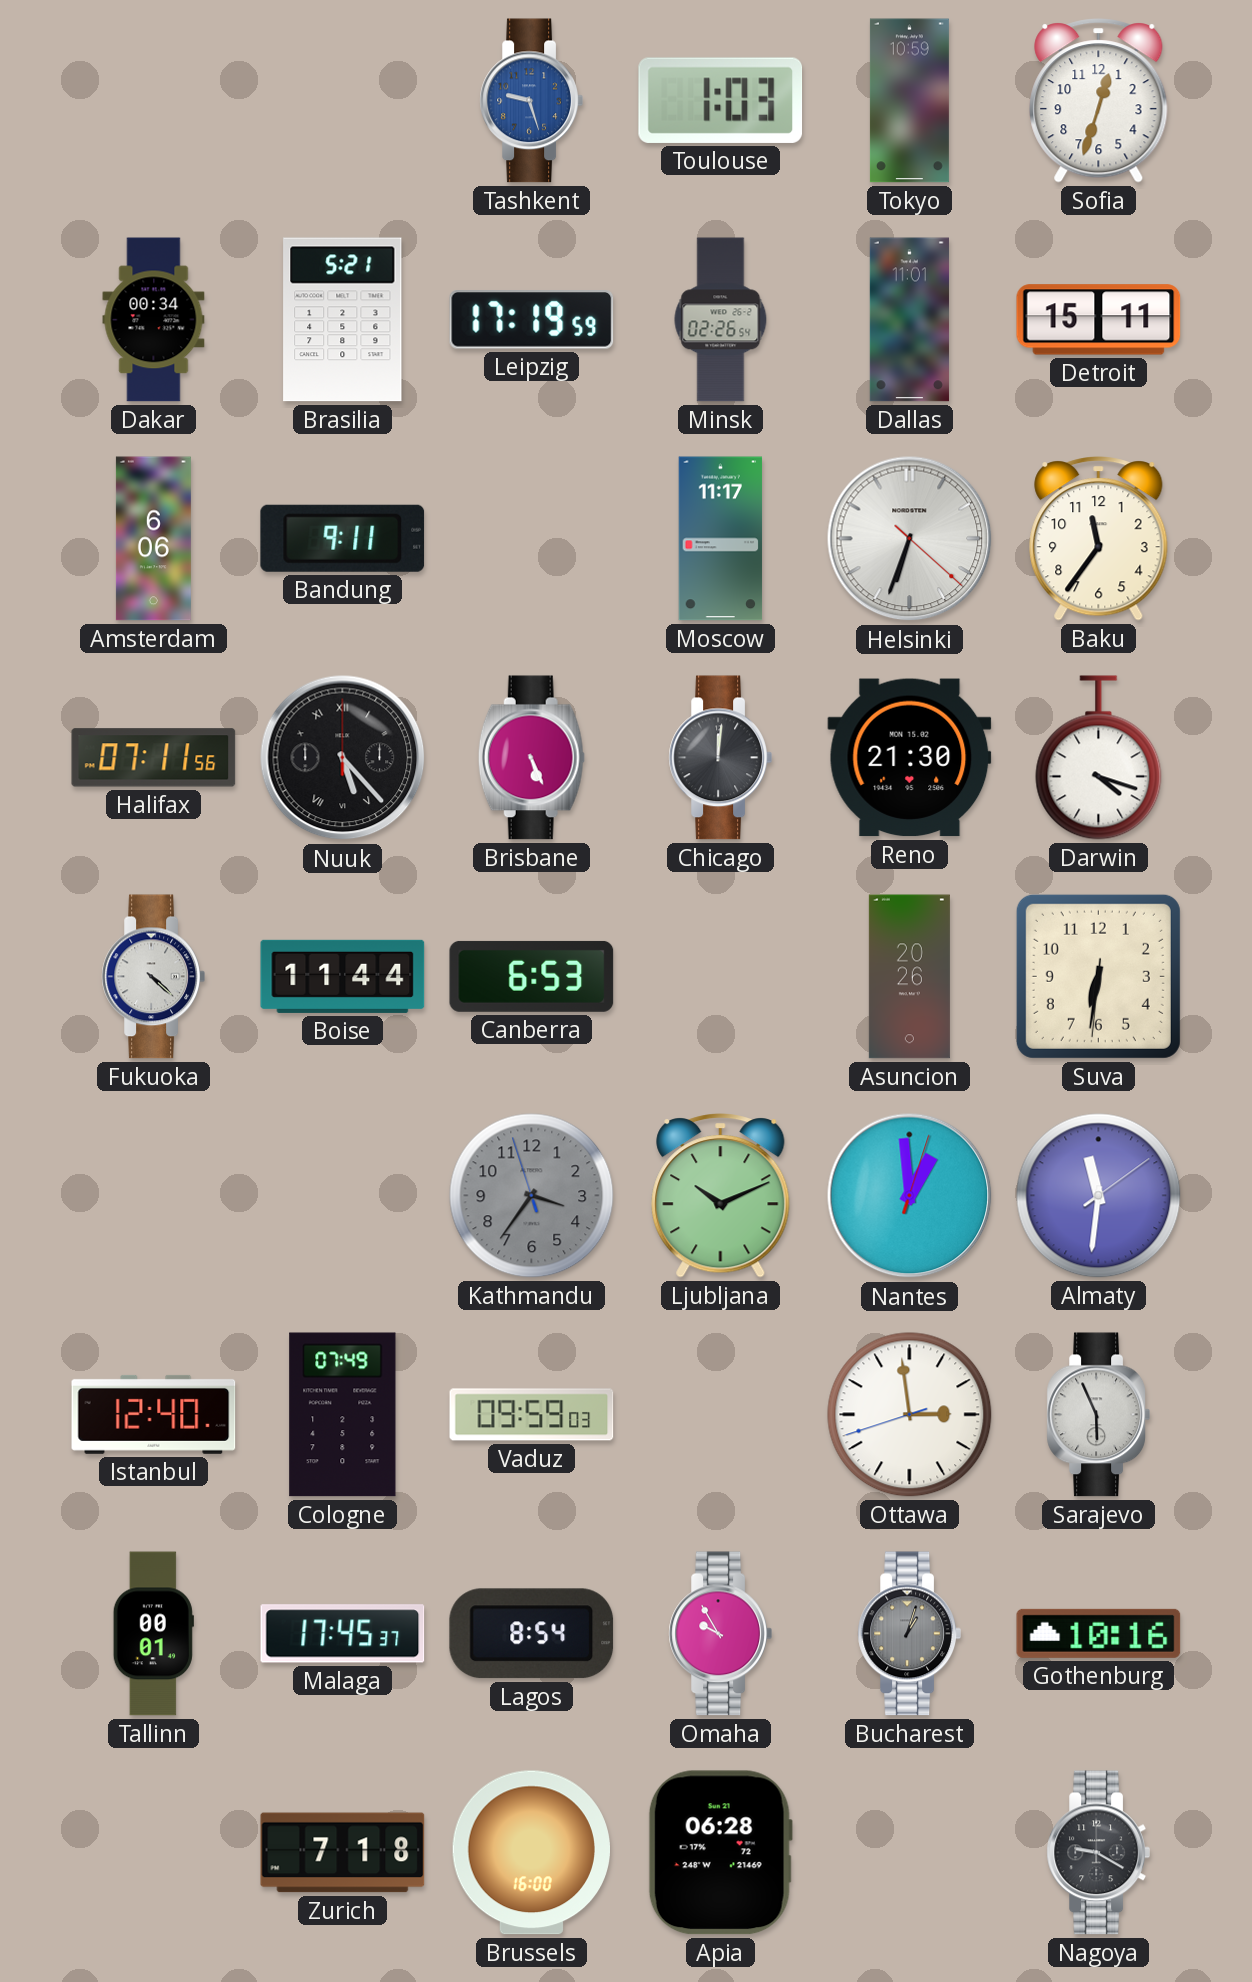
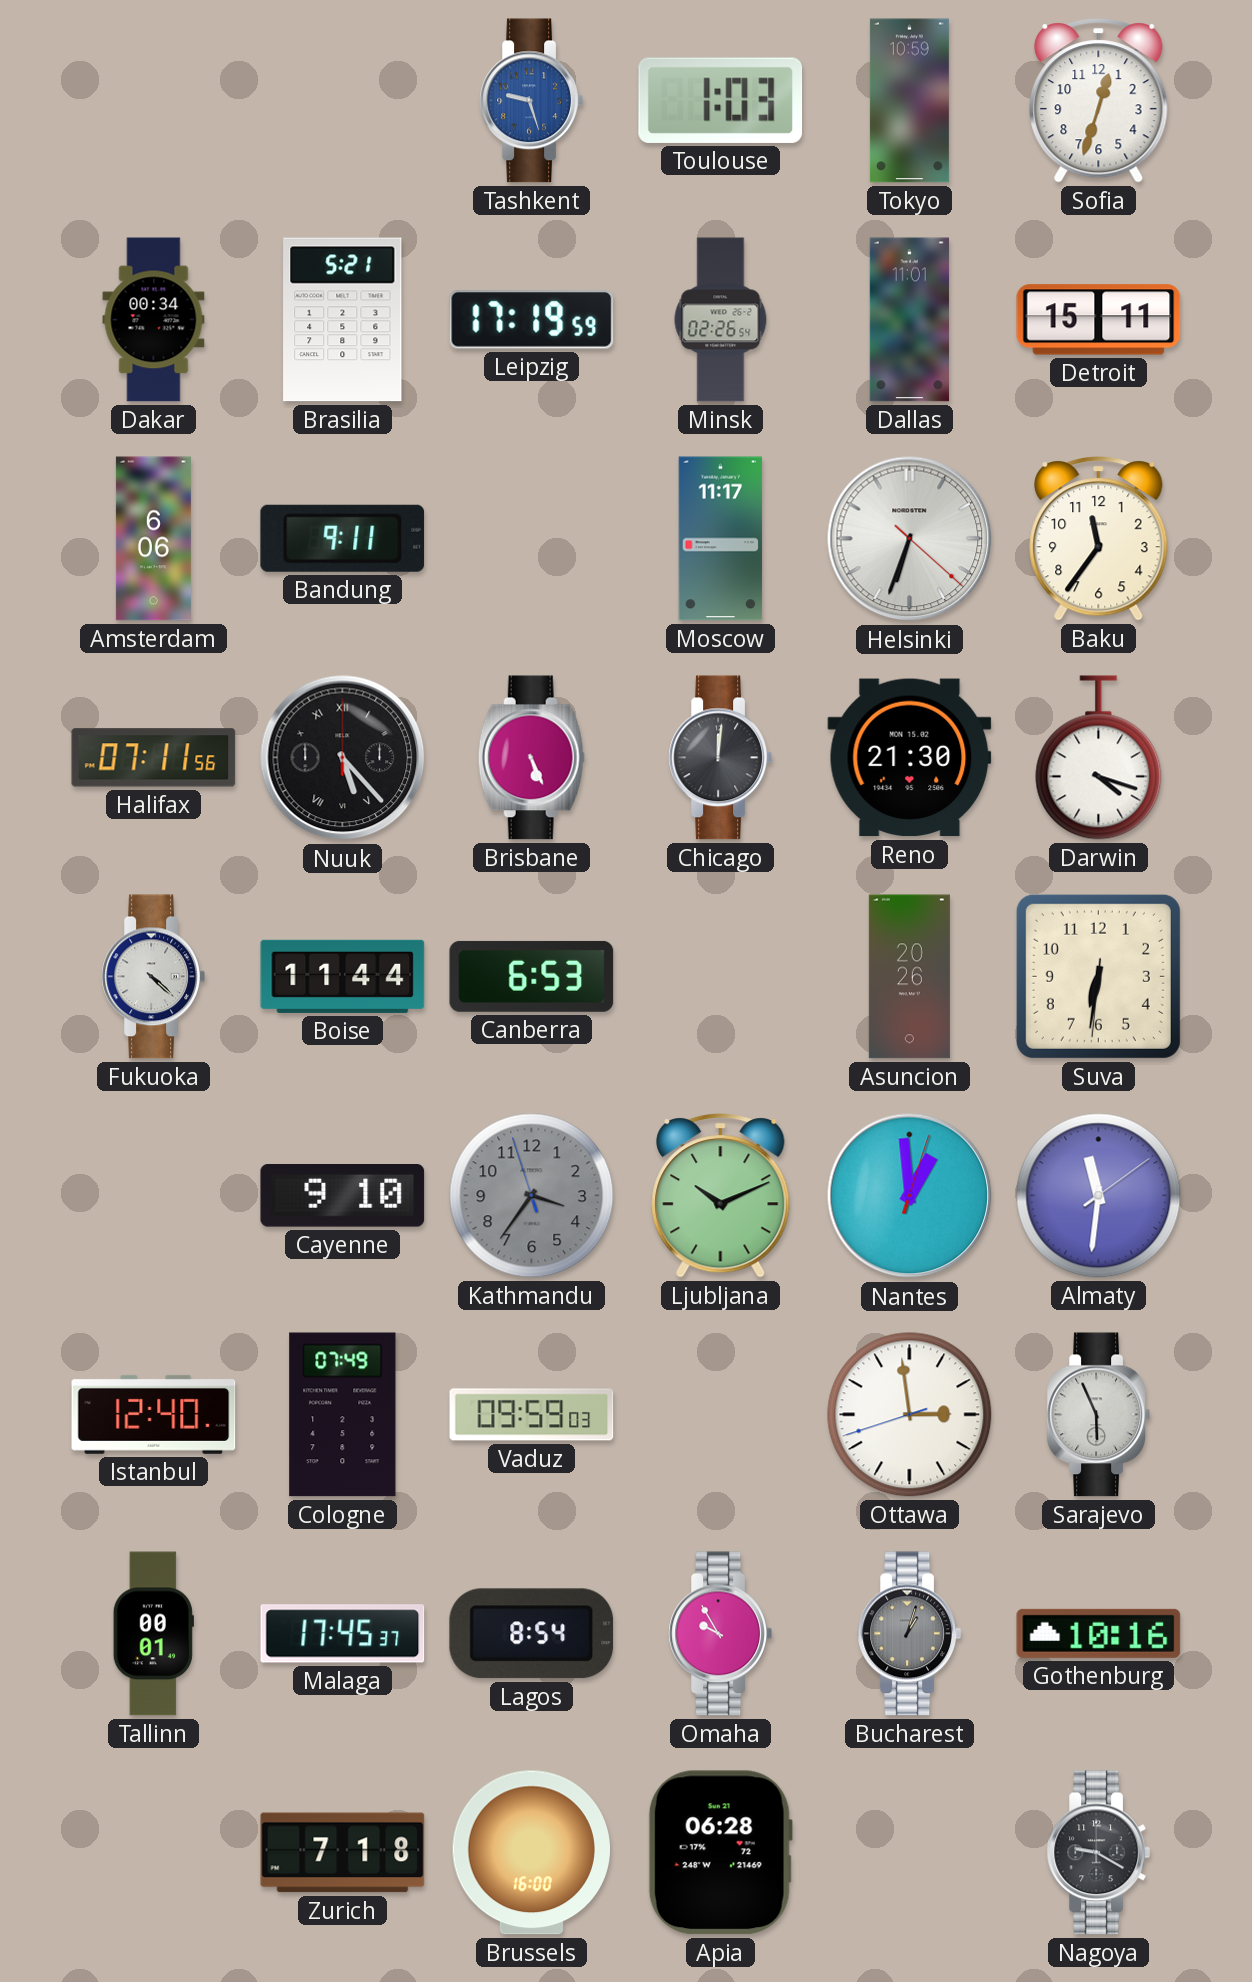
Cayenne: none -> 9:10
